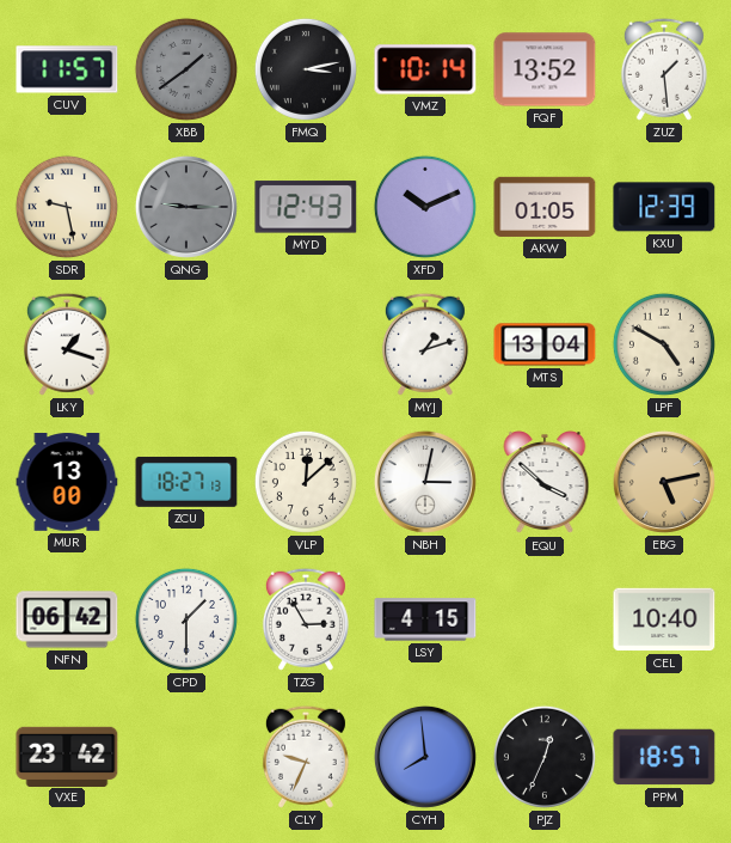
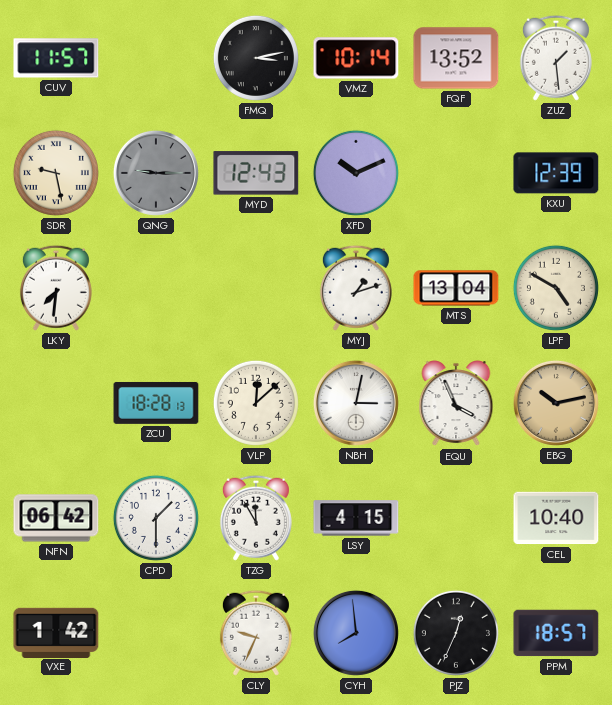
XBB: 1:39 -> none
AKW: 01:05 -> none
LKY: 1:18 -> 7:31
MUR: 13:00 -> none
ZCU: 18:27 -> 18:28
EQU: 3:52 -> 3:56
EBG: 5:13 -> 10:13
TZG: 2:55 -> 11:55
VXE: 23:42 -> 1:42
